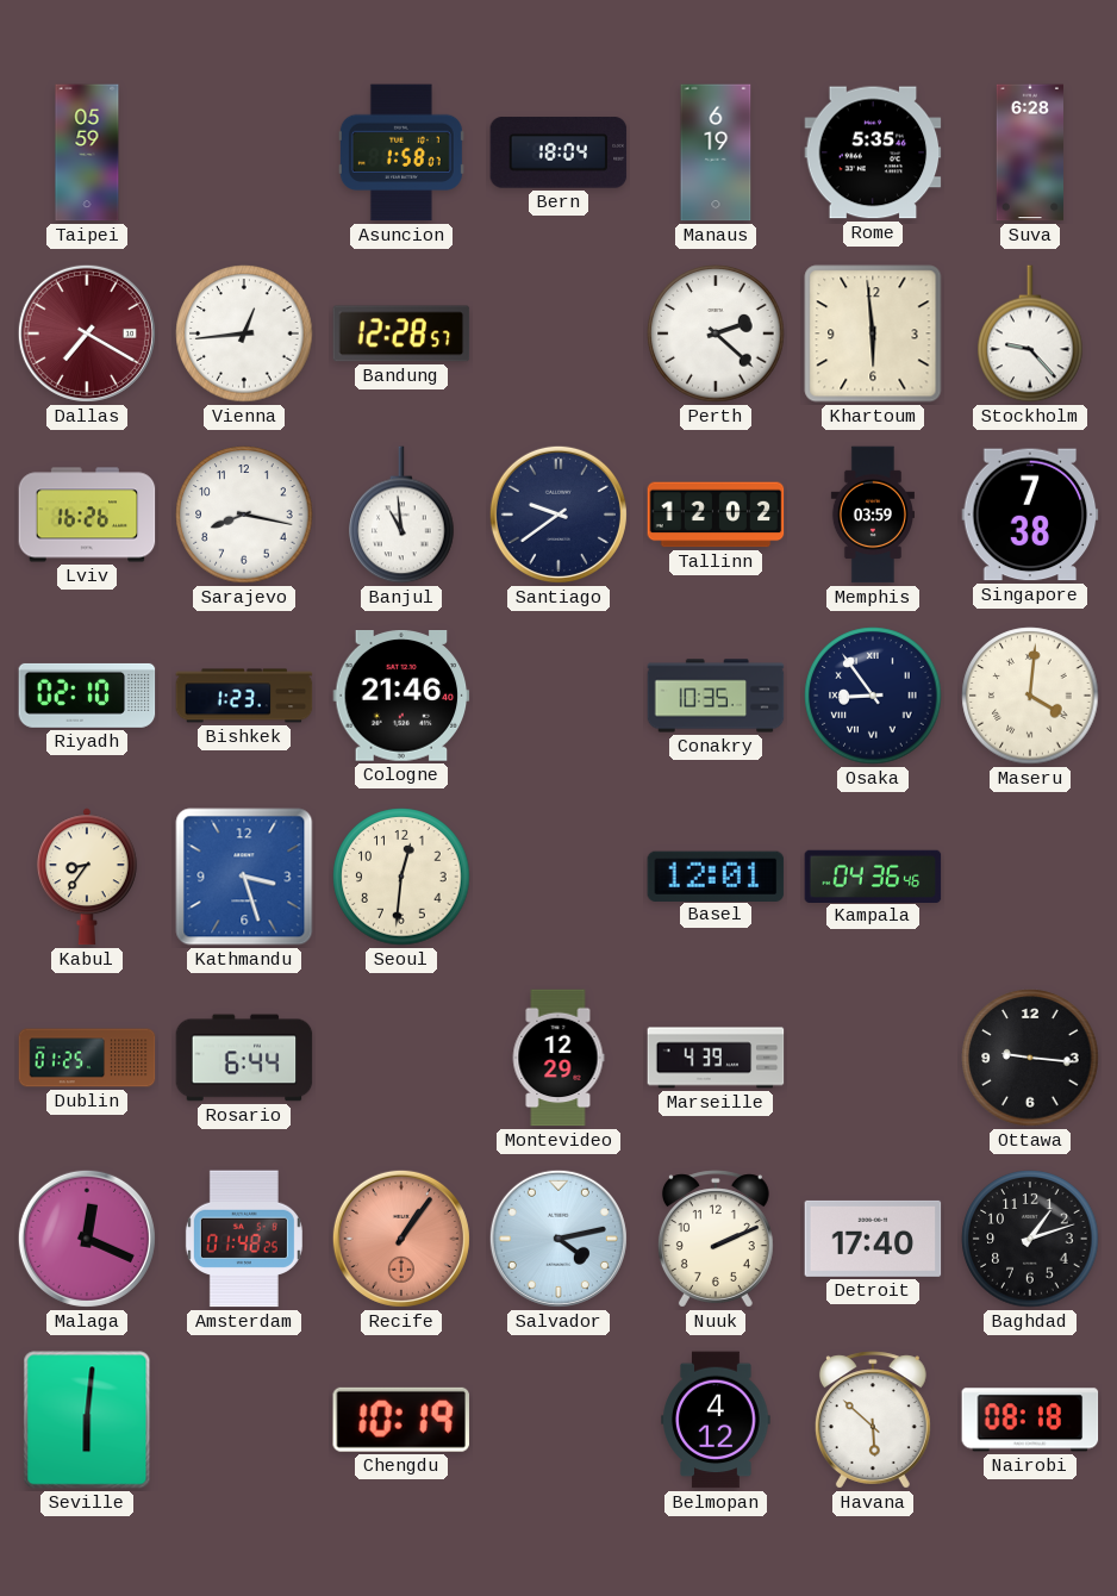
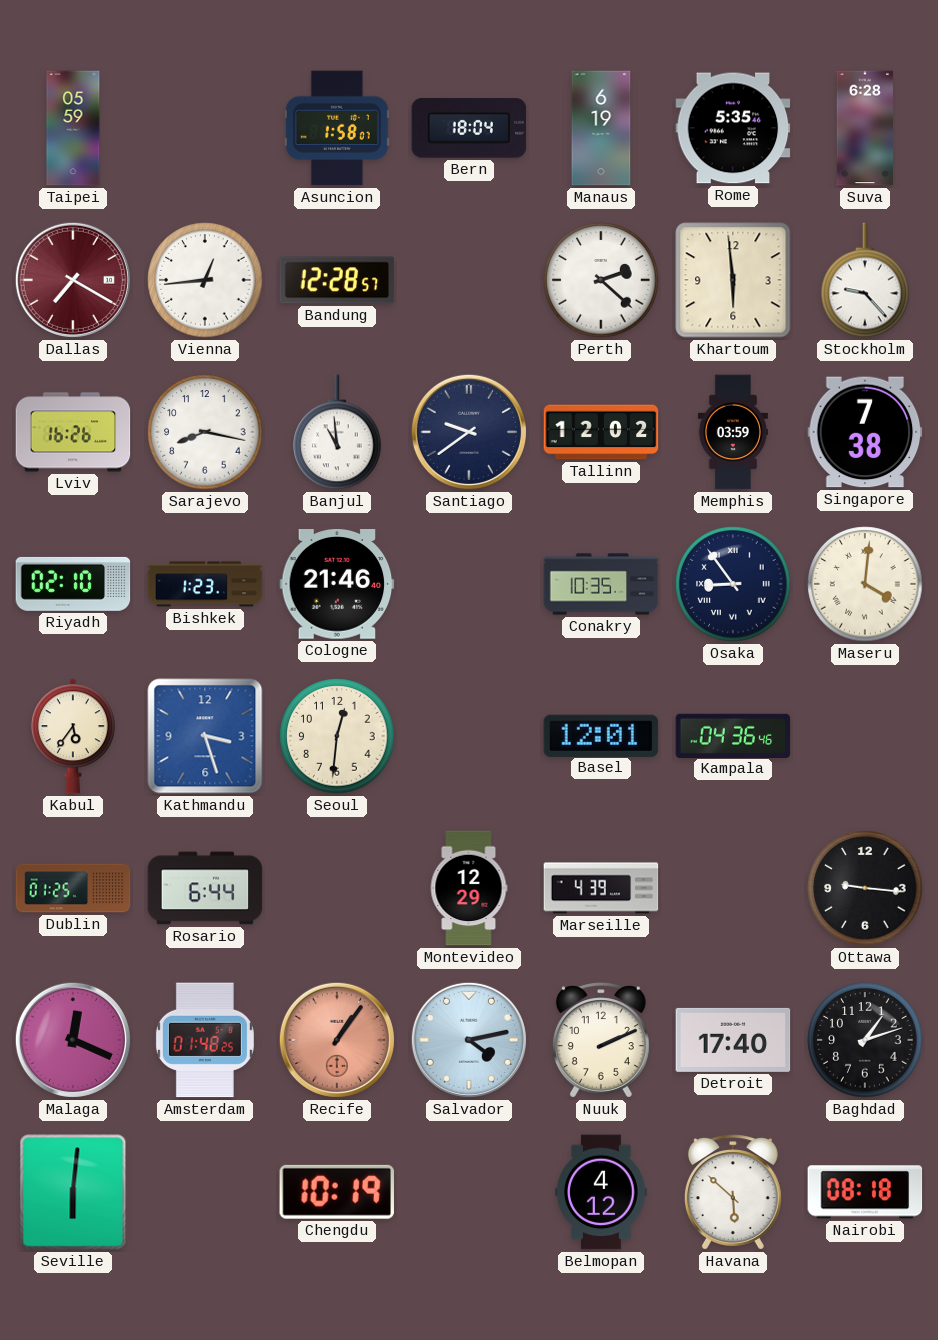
Kabul: 8:36 -> 5:36
